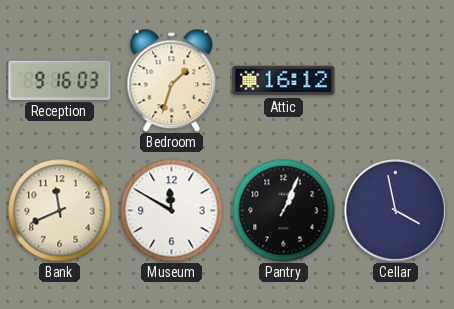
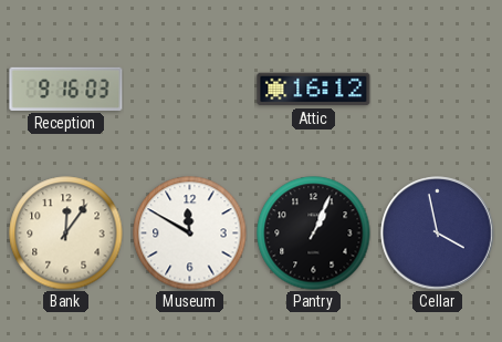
Bedroom: 1:33 -> none
Bank: 11:41 -> 12:06
